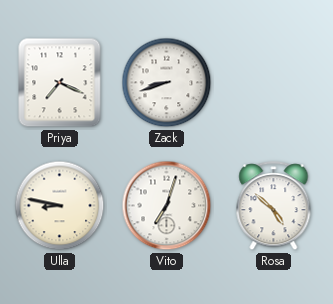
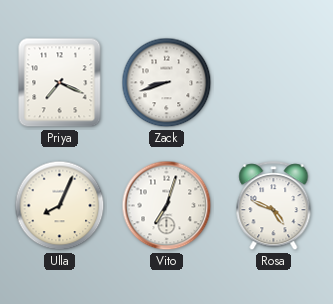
Ulla: 8:47 -> 8:04
Rosa: 4:52 -> 4:49
